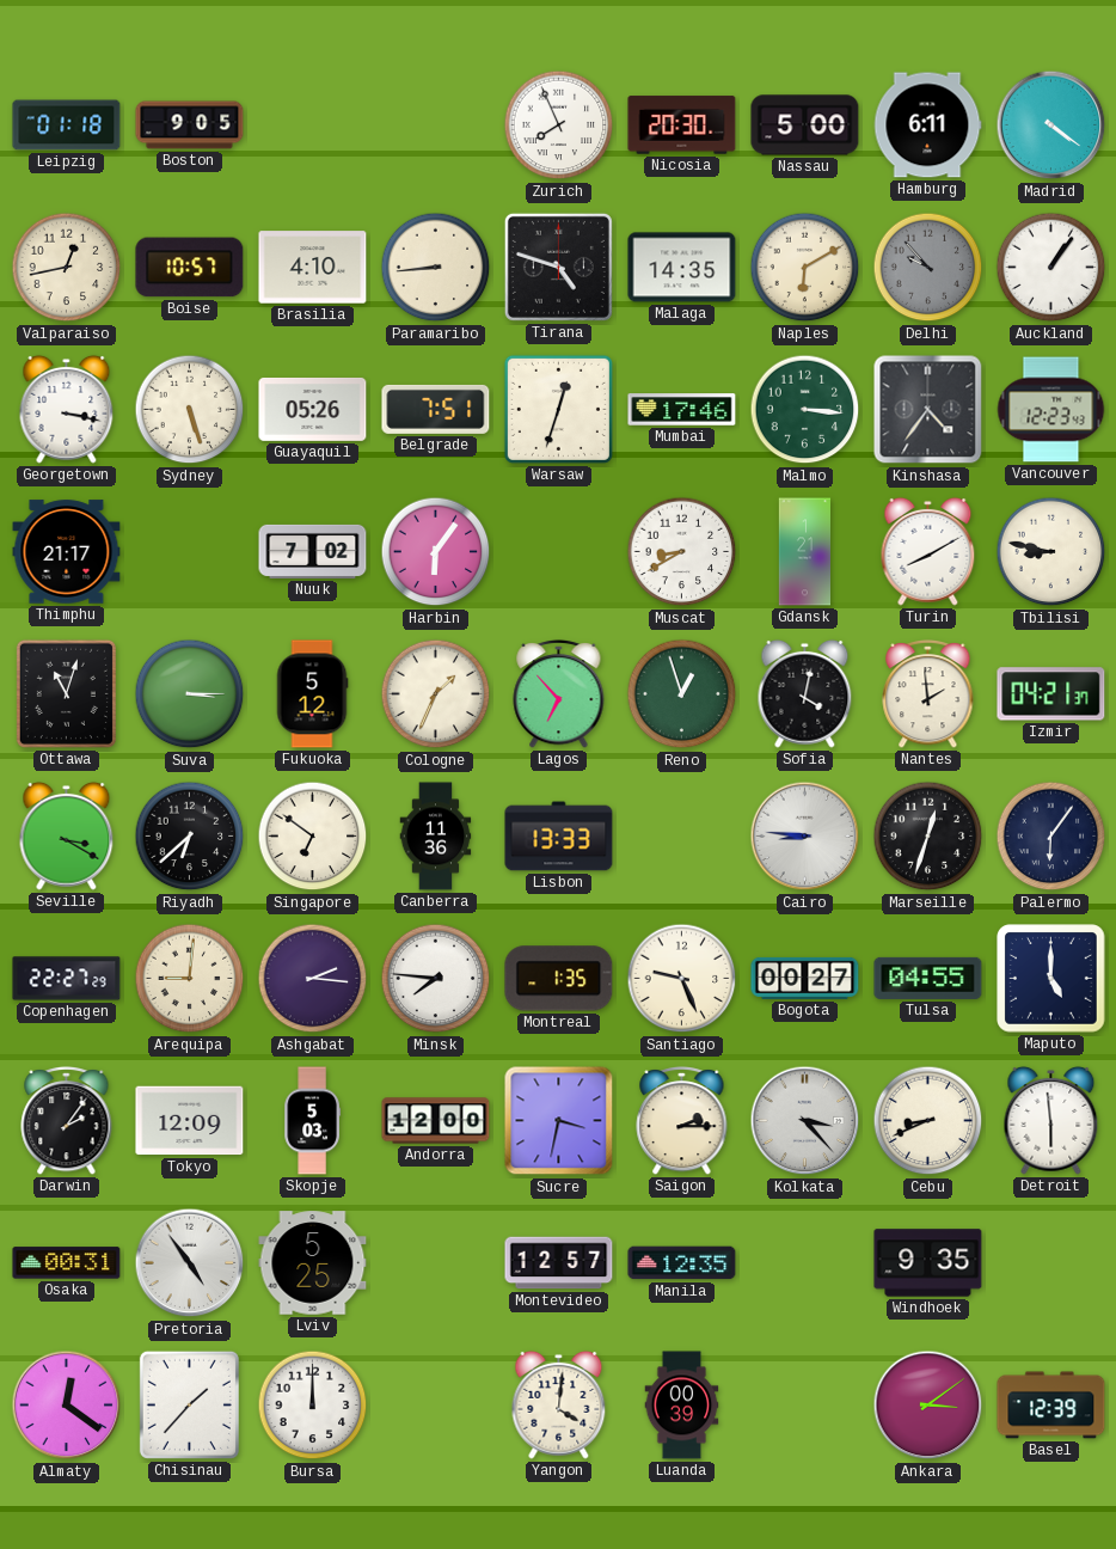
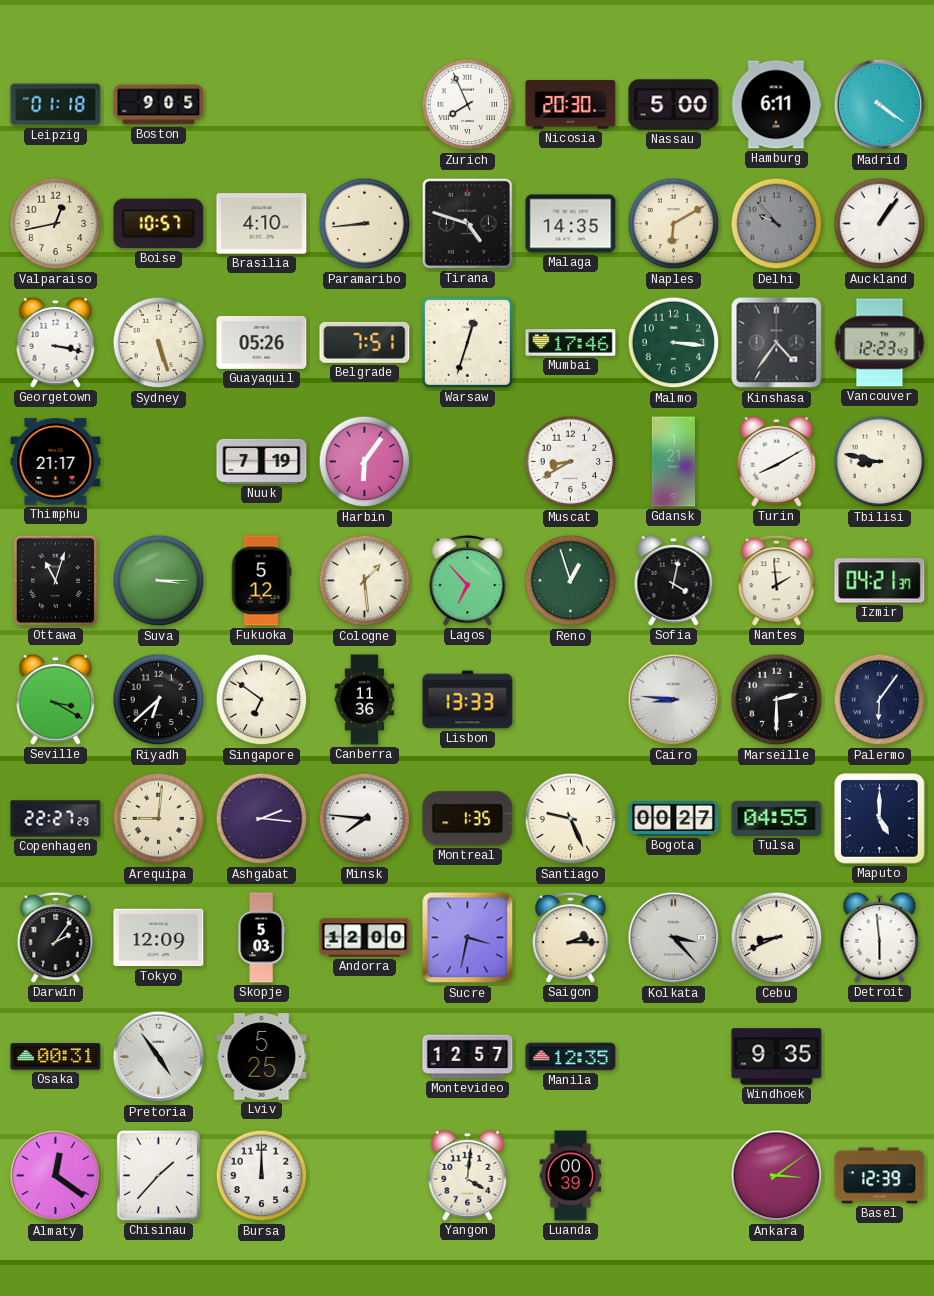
Nuuk: 7:02 -> 7:19
Cologne: 1:34 -> 1:29
Marseille: 12:33 -> 2:30
